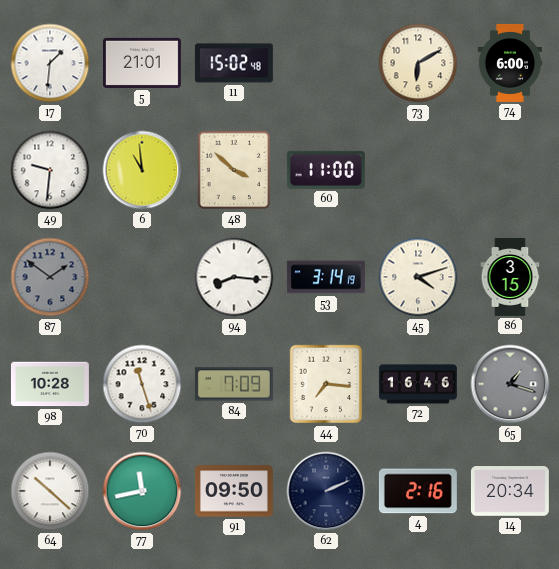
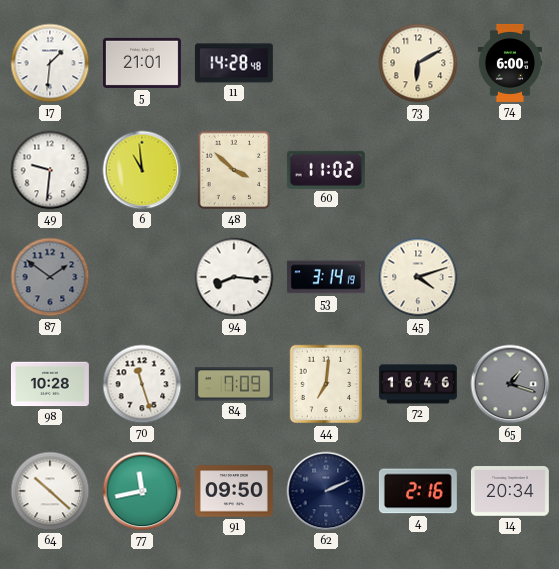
11: 15:02 -> 14:28
60: 11:00 -> 11:02
86: 3:15 -> none
44: 7:16 -> 7:01
